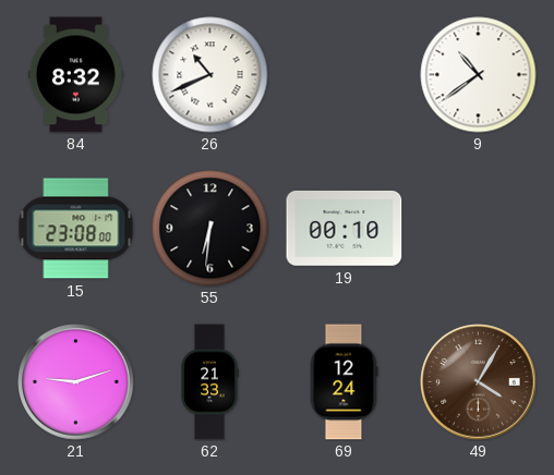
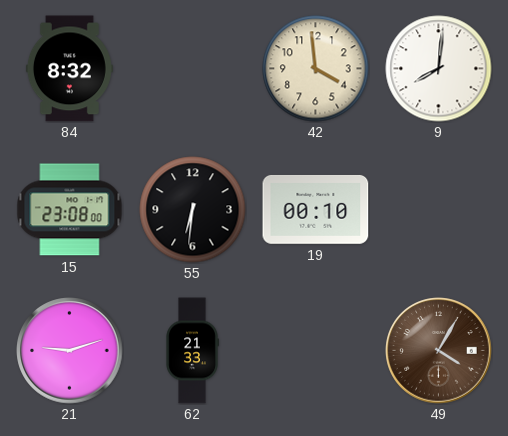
26: 10:41 -> none
42: none -> 3:59
9: 10:39 -> 8:01
69: 12:24 -> none
